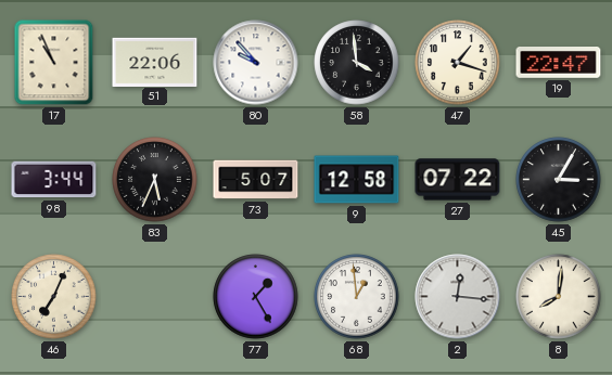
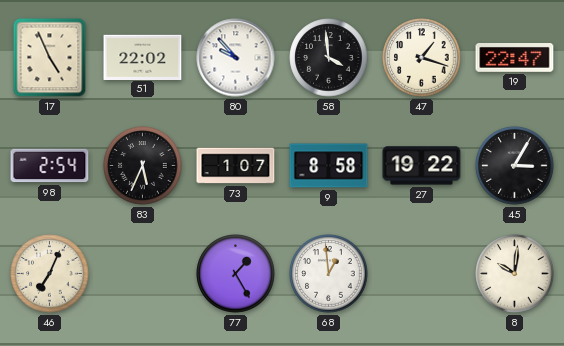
17: 10:56 -> 4:56
51: 22:06 -> 22:02
98: 3:44 -> 2:54
73: 5:07 -> 1:07
9: 12:58 -> 8:58
27: 07:22 -> 19:22
2: 12:16 -> none
8: 8:01 -> 10:01
